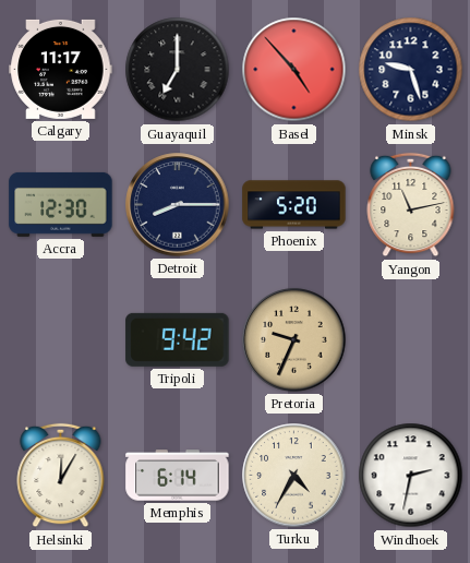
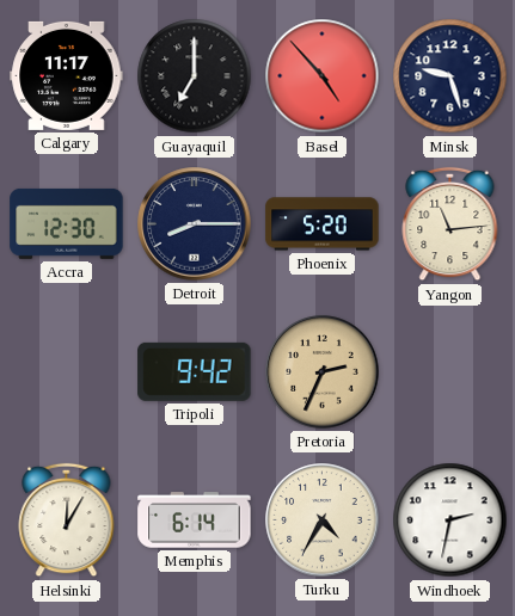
Yangon: 11:13 -> 11:14
Pretoria: 9:34 -> 2:34
